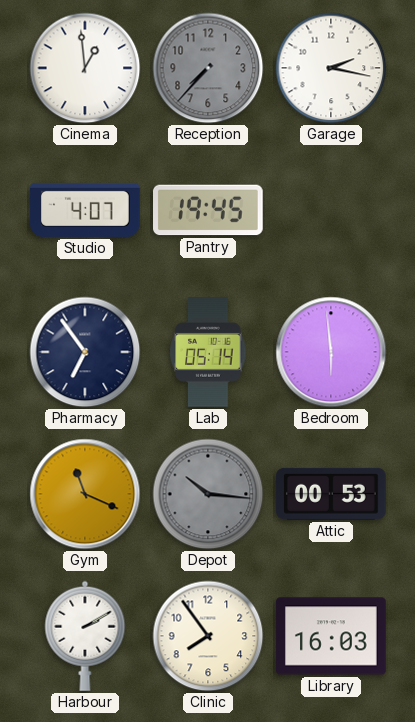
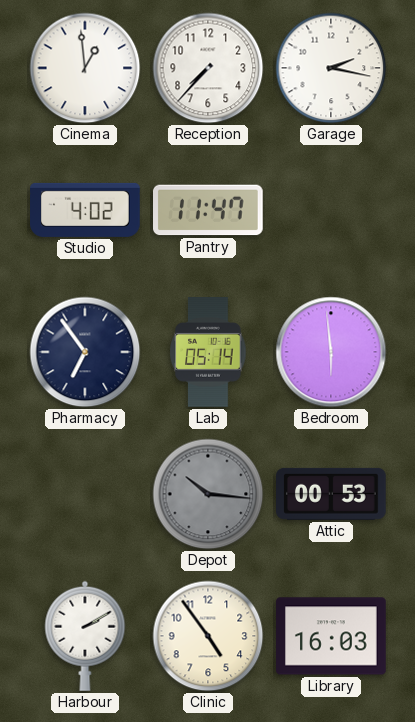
Reception dial: grey -> white
Studio: 4:07 -> 4:02
Pantry: 19:45 -> 11:47
Gym: 11:19 -> none
Clinic: 7:54 -> 4:54
